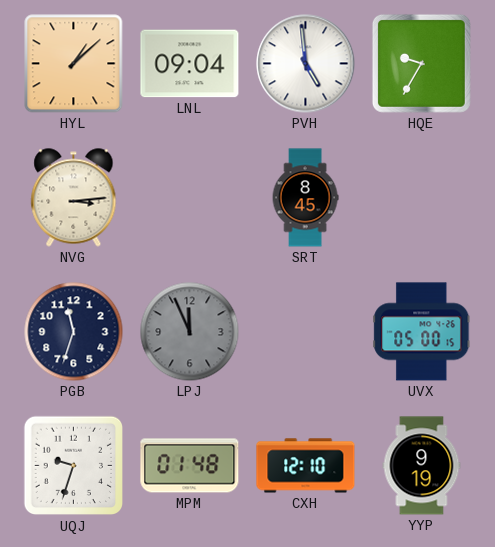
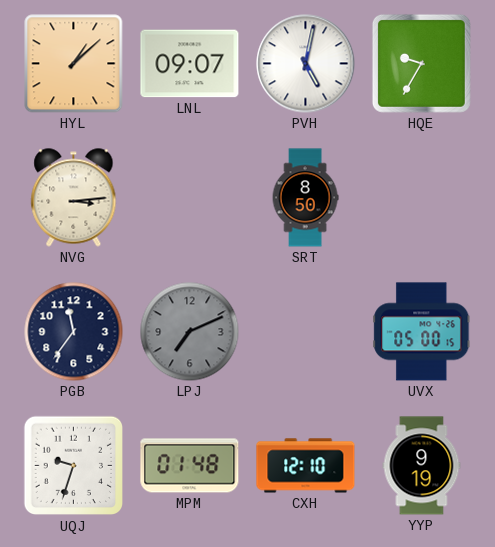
LNL: 09:04 -> 09:07
PVH: 4:59 -> 5:02
SRT: 8:45 -> 8:50
PGB: 11:33 -> 11:36
LPJ: 11:56 -> 7:11
